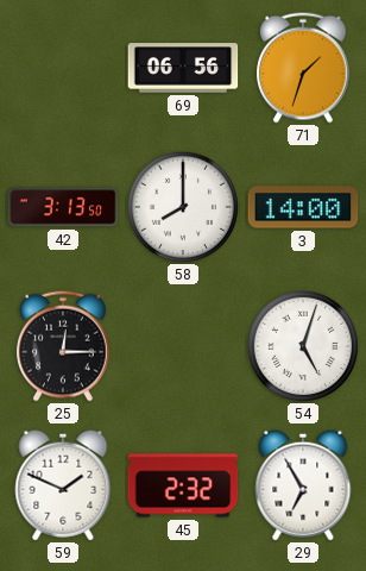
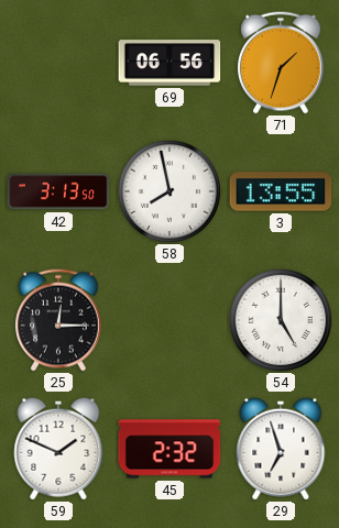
58: 8:00 -> 7:58
3: 14:00 -> 13:55
54: 5:03 -> 5:00
29: 6:55 -> 6:57
